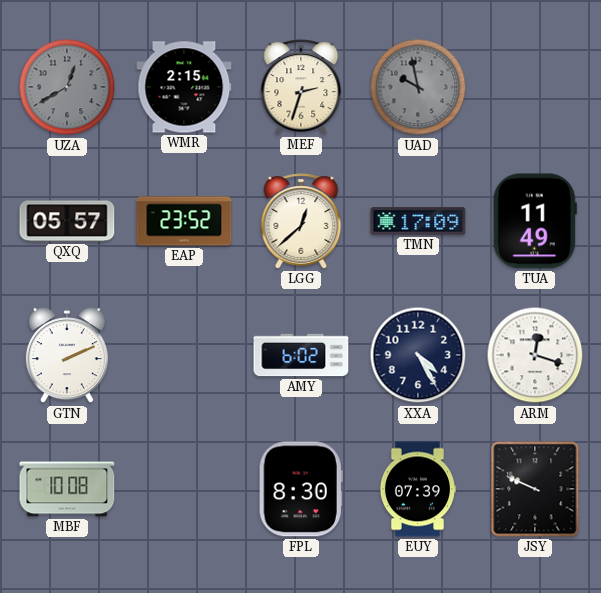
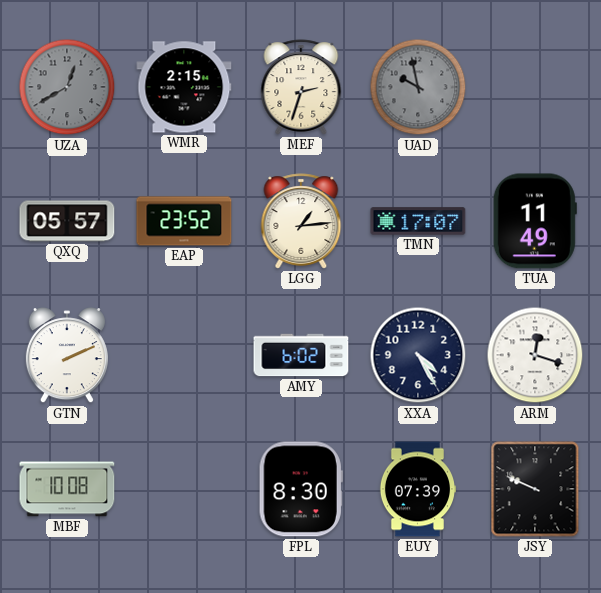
LGG: 12:38 -> 1:14
TMN: 17:09 -> 17:07
